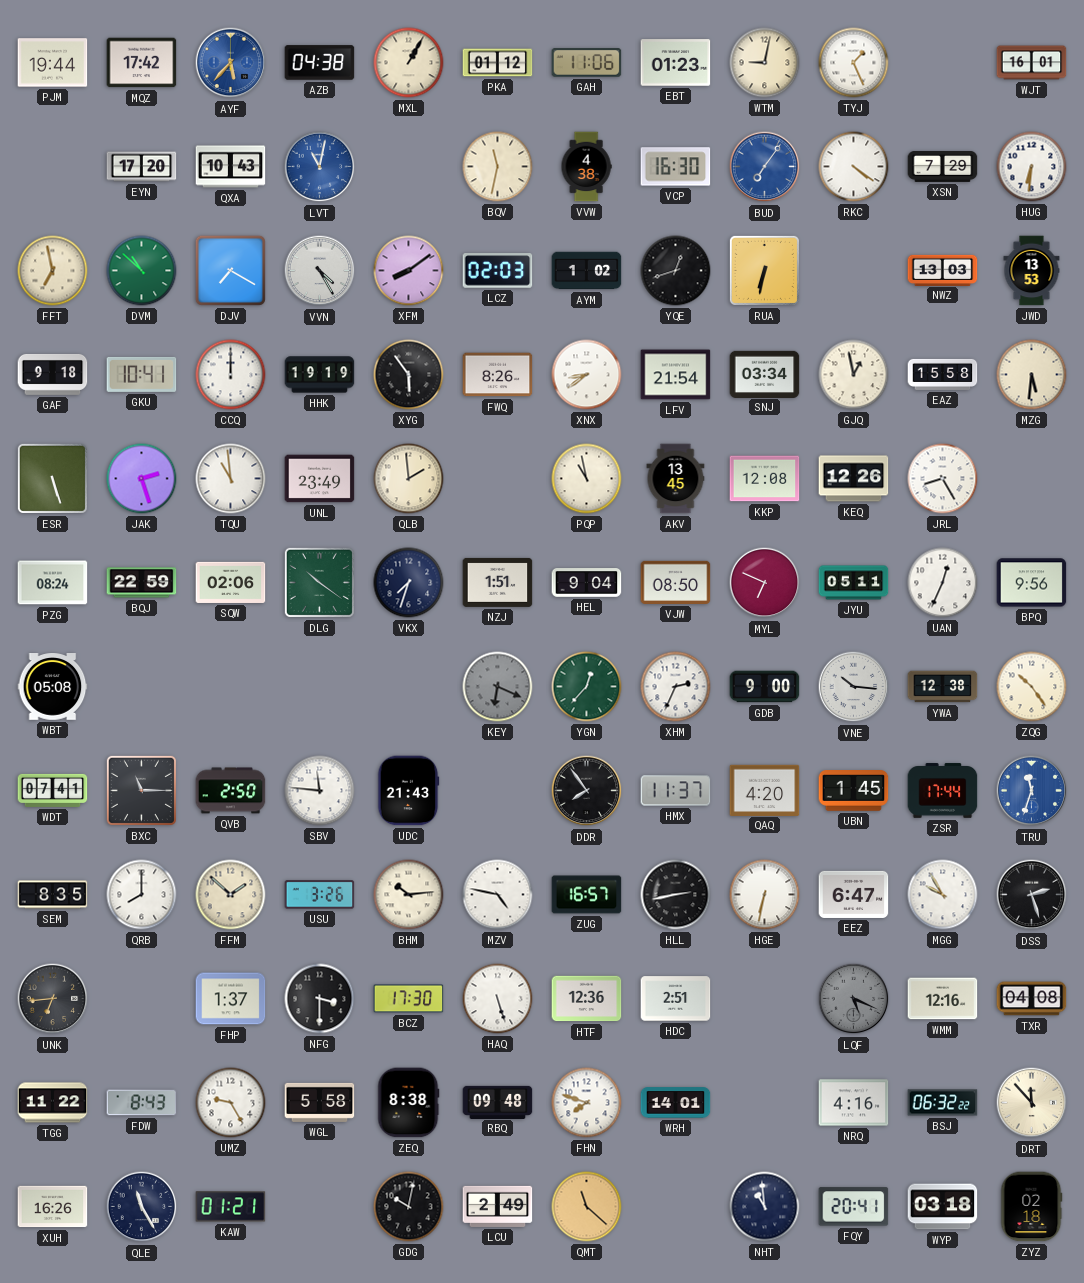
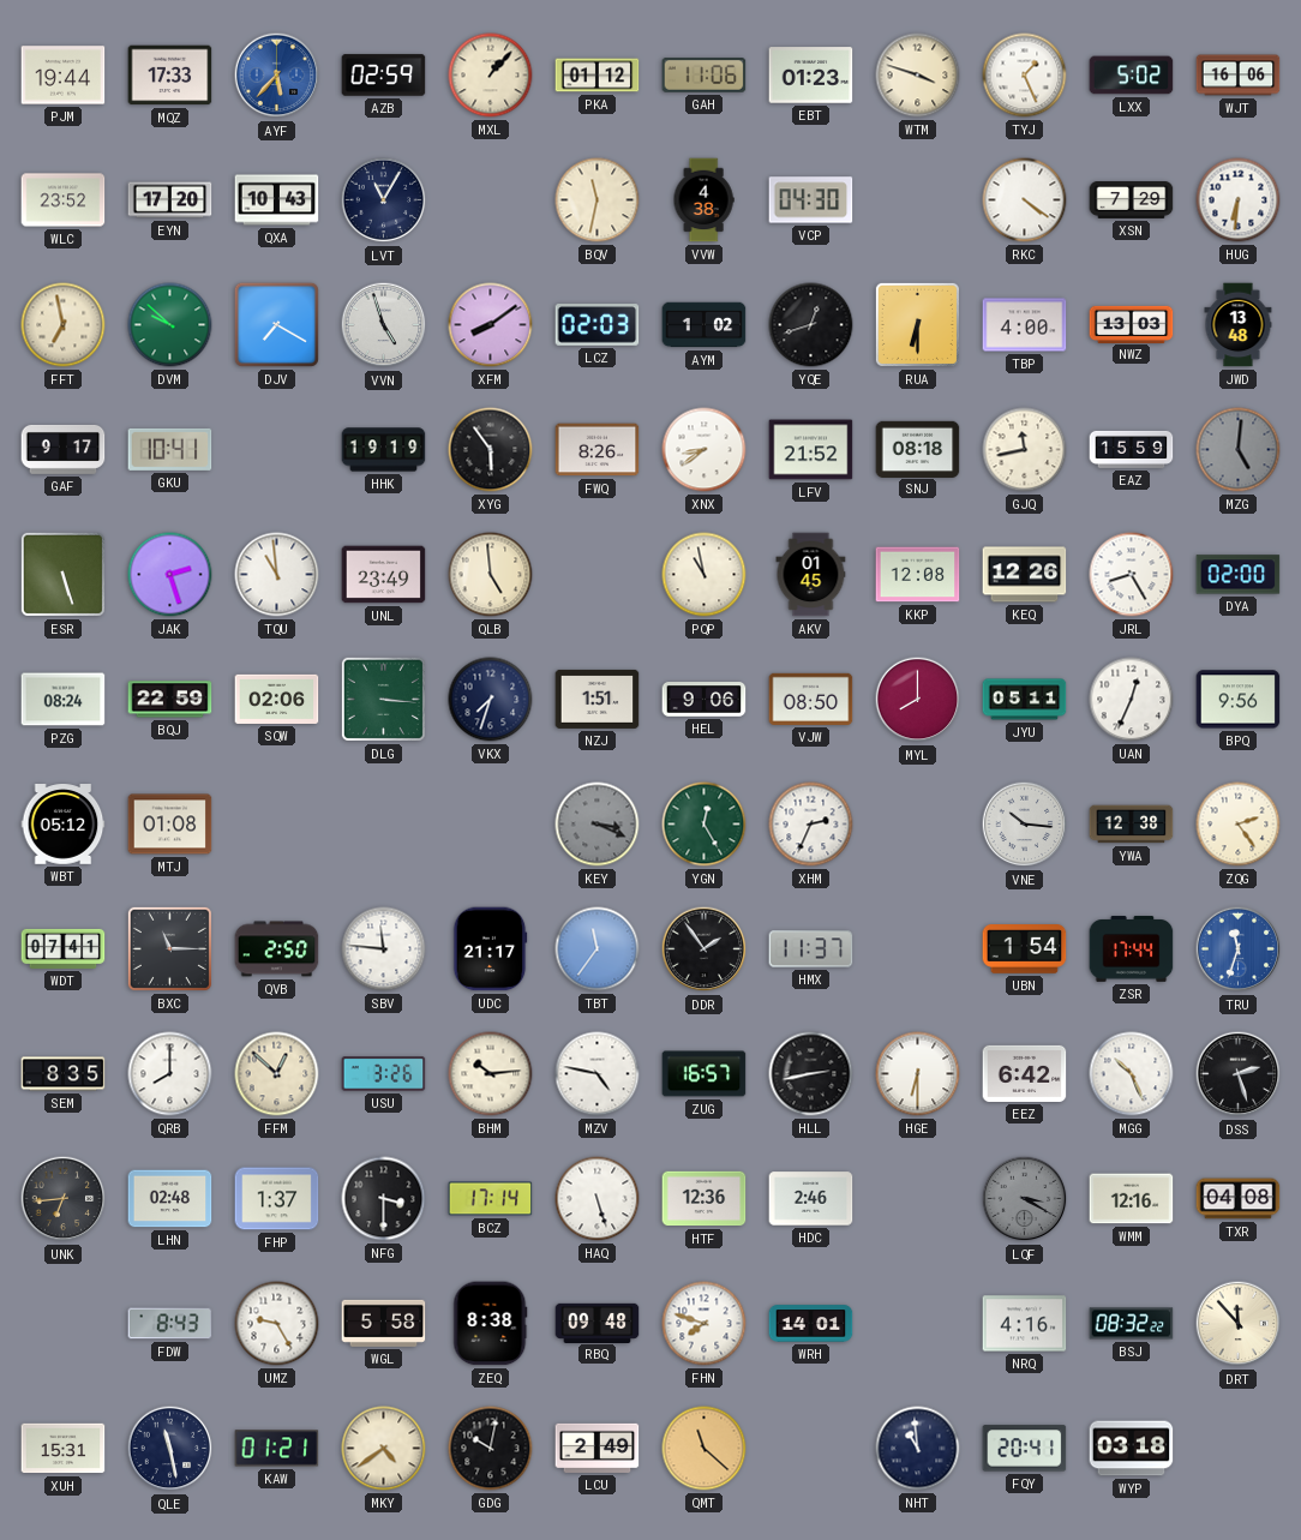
MQZ: 17:42 -> 17:33
AZB: 04:38 -> 02:59
MXL: 1:05 -> 1:07
WTM: 9:02 -> 3:48
LXX: none -> 5:02
WJT: 16:01 -> 16:06
WLC: none -> 23:52
LVT: 11:02 -> 11:05
LVT dial: blue -> navy
VCP: 16:30 -> 04:30
BUD: 7:06 -> none
DVM: 10:52 -> 9:52
VVN: 4:25 -> 4:57
RUA: 6:32 -> 6:30
TBP: none -> 4:00
JWD: 13:53 -> 13:48
GAF: 9:18 -> 9:17
CCQ: 12:00 -> none
LFV: 21:54 -> 21:52
SNJ: 03:34 -> 08:18
GJQ: 12:58 -> 11:43
EAZ: 15:58 -> 15:59
MZG: 5:31 -> 5:01
MZG dial: cream -> grey
QLB: 1:59 -> 4:59
AKV: 13:45 -> 01:45
DYA: none -> 02:00
DLG: 10:21 -> 3:16
HEL: 9:04 -> 9:06
MYL: 6:49 -> 8:00
WBT: 05:08 -> 05:12
MTJ: none -> 01:08
KEY: 6:19 -> 3:19
YGN: 12:37 -> 12:25
GDB: 9:00 -> none
ZQG: 10:24 -> 2:24
UDC: 21:43 -> 21:17
TBT: none -> 11:36
DDR: 7:54 -> 1:54
QAQ: 4:20 -> none
UBN: 1:45 -> 1:54
FFM: 1:52 -> 12:52
HGE: 6:32 -> 6:30
EEZ: 6:47 -> 6:42
MGG: 9:55 -> 10:26
LHN: none -> 02:48
BCZ: 17:30 -> 17:14
HDC: 2:51 -> 2:46
LQF: 5:19 -> 3:20
TGG: 11:22 -> none
BSJ: 06:32 -> 08:32
XUH: 16:26 -> 15:31
QLE: 11:25 -> 11:28
MKY: none -> 4:39
ZYZ: 02:18 -> none
